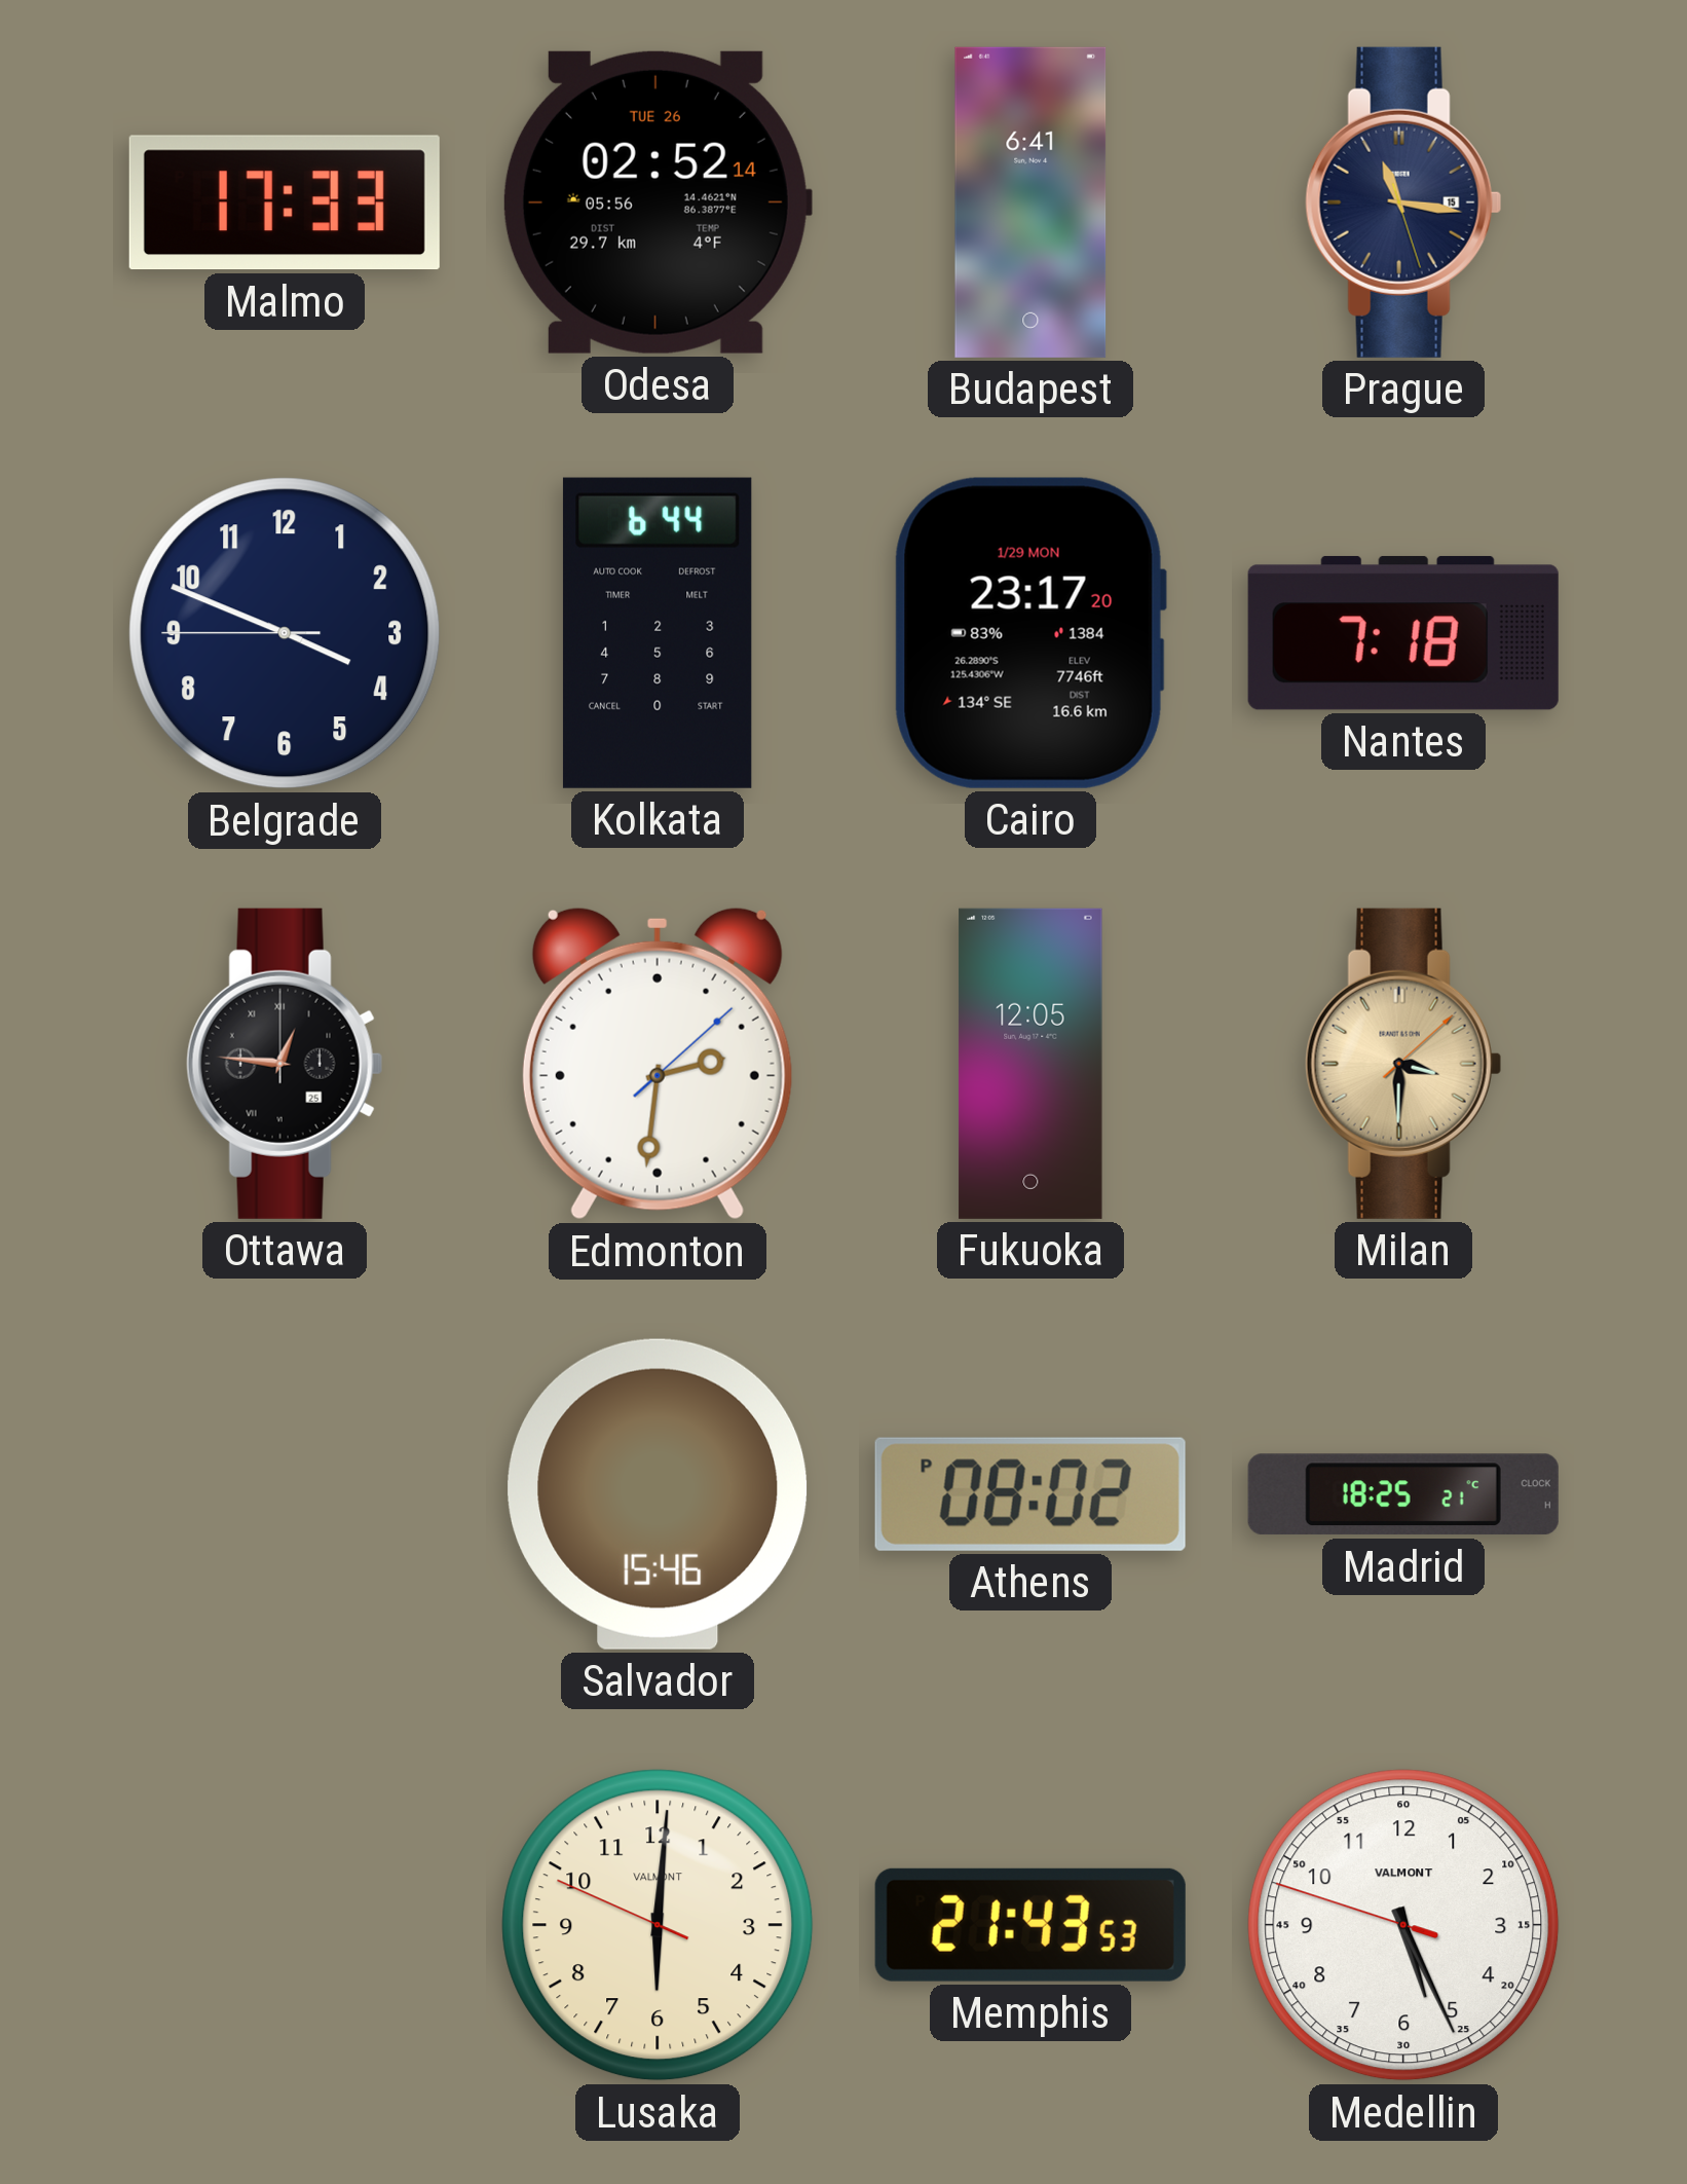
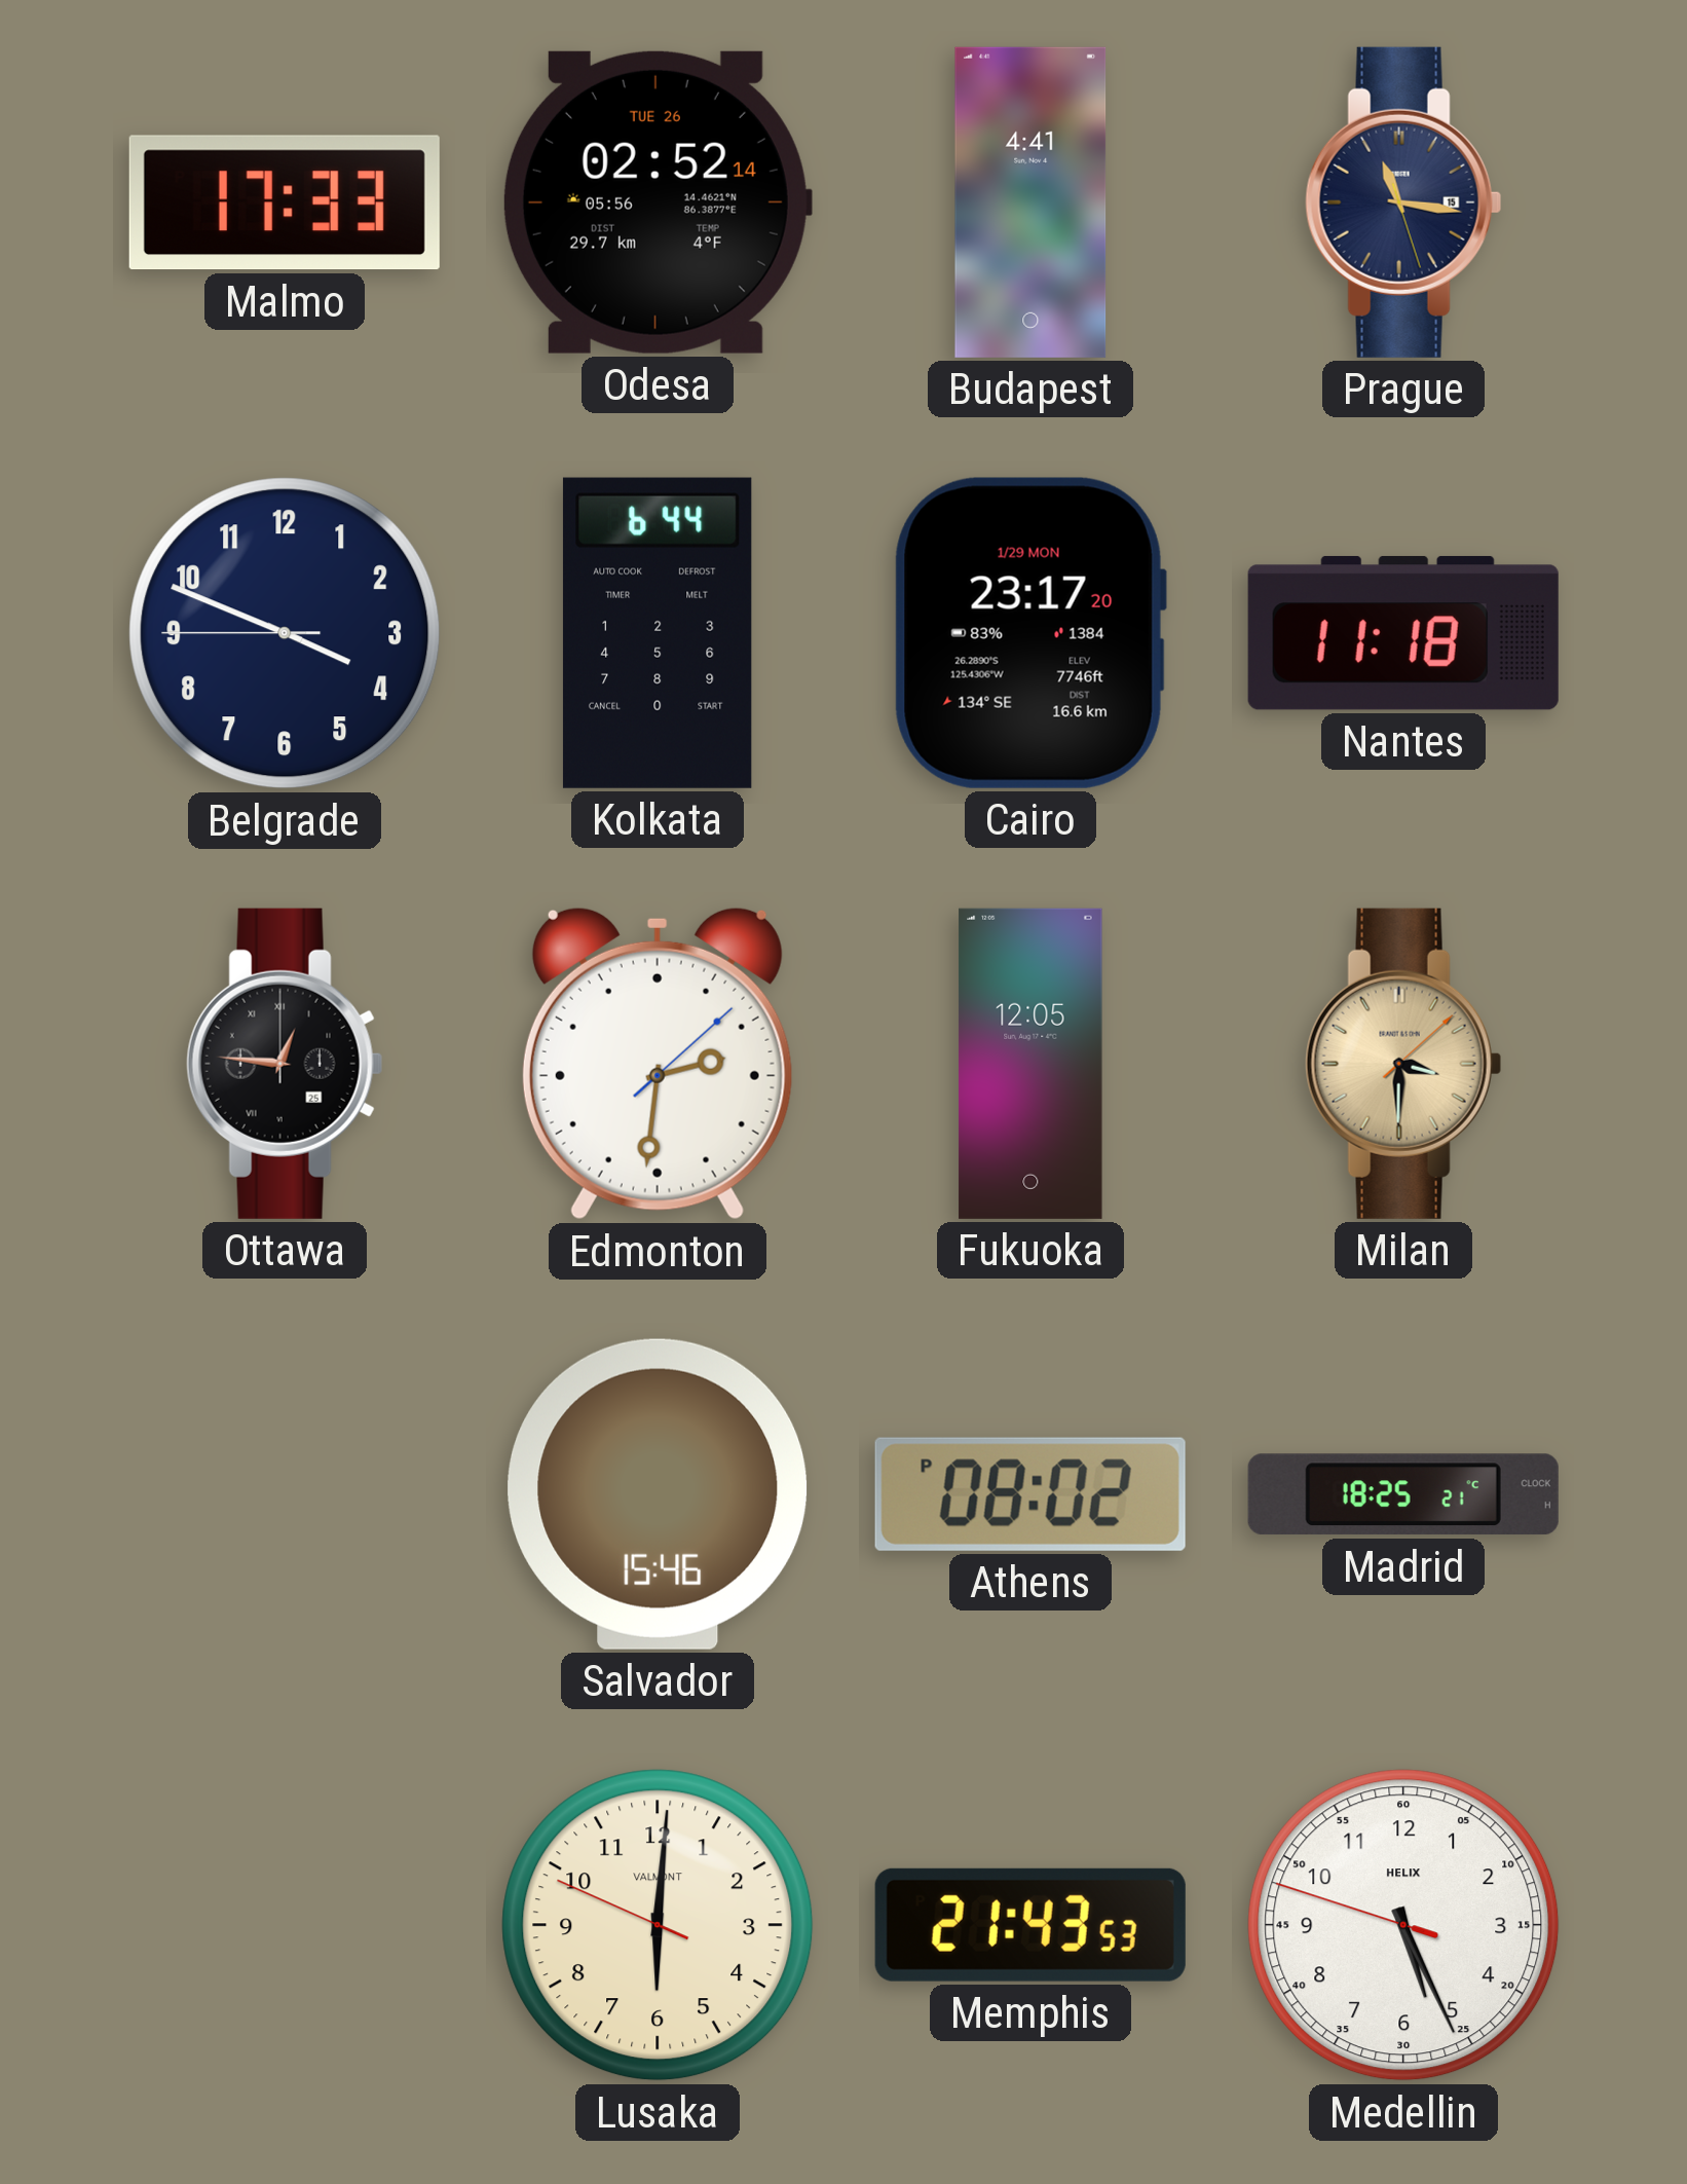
Budapest: 6:41 -> 4:41
Nantes: 7:18 -> 11:18
Medellin brand: VALMONT -> HELIX
